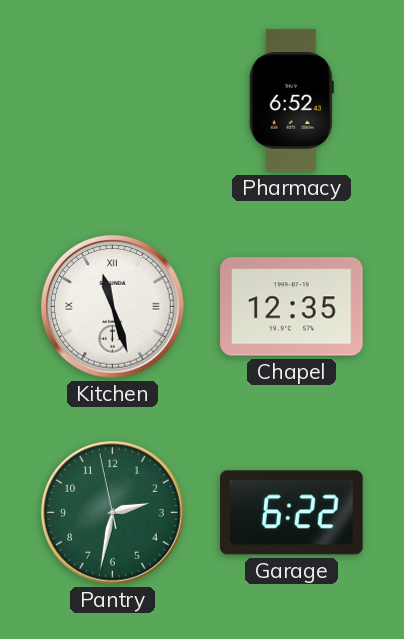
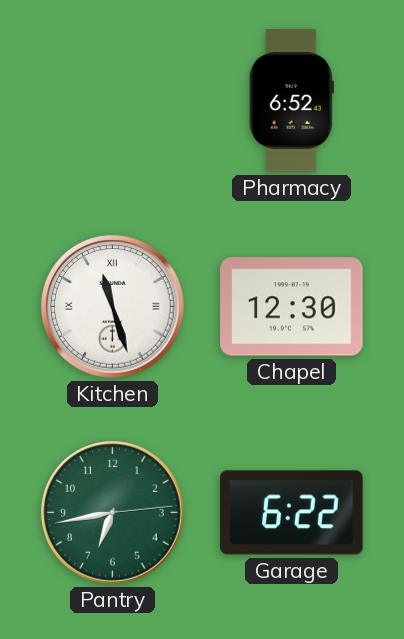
Chapel: 12:35 -> 12:30
Pantry: 2:31 -> 6:43
